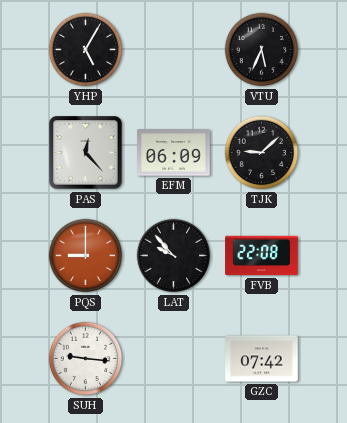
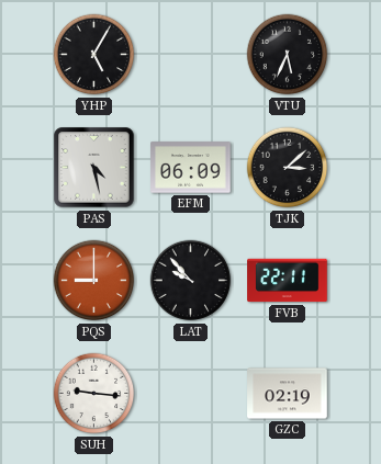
PAS: 12:23 -> 4:28
TJK: 9:08 -> 3:08
FVB: 22:08 -> 22:11
GZC: 07:42 -> 02:19
